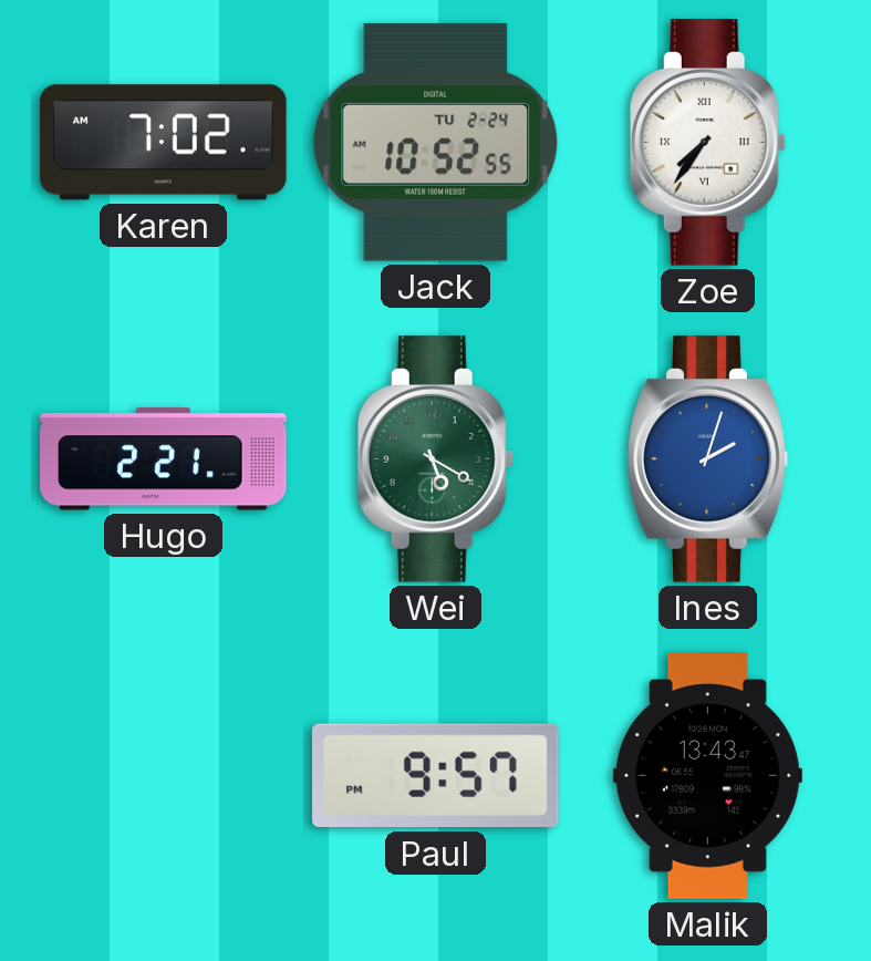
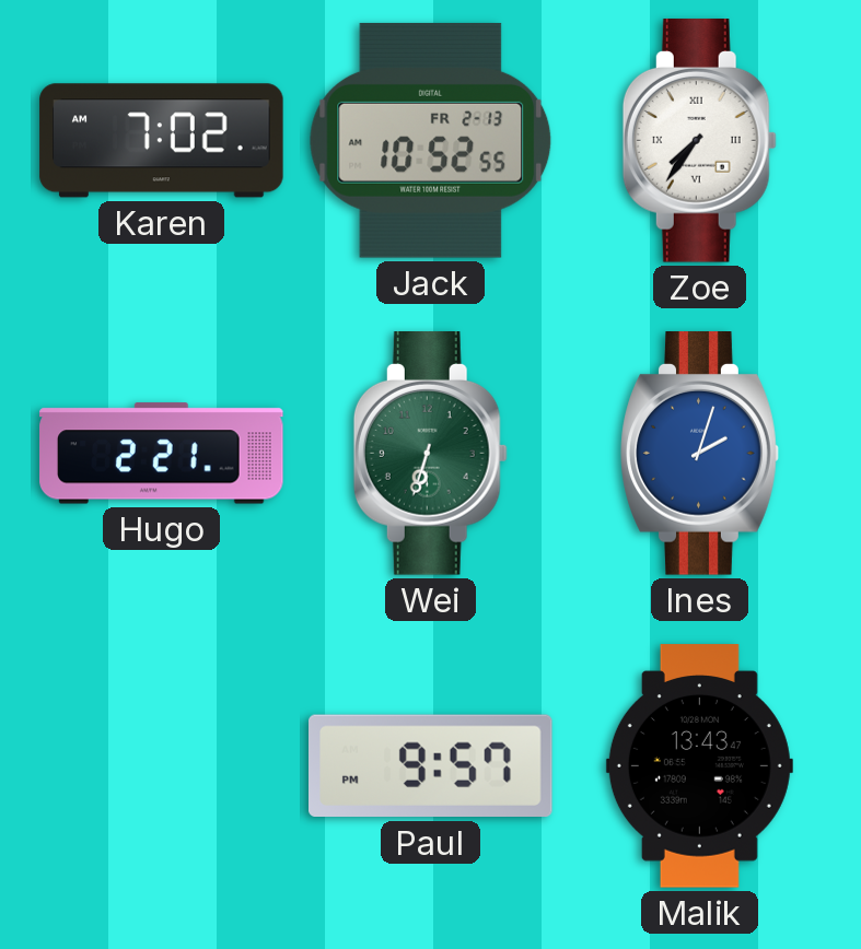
Jack date: TU 2-24 -> FR 2-13
Wei: 5:20 -> 6:33
